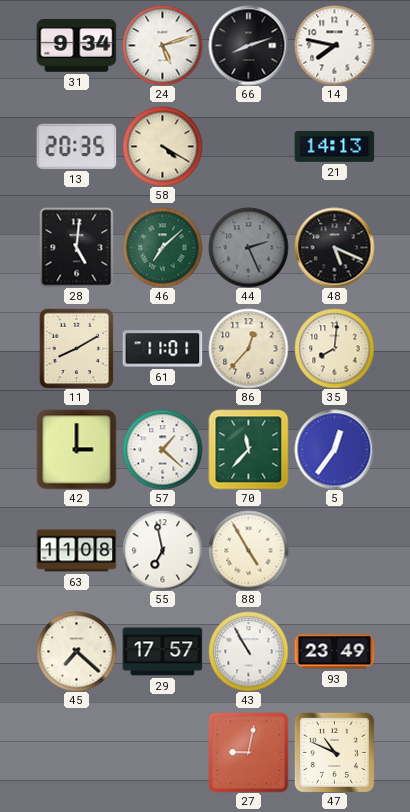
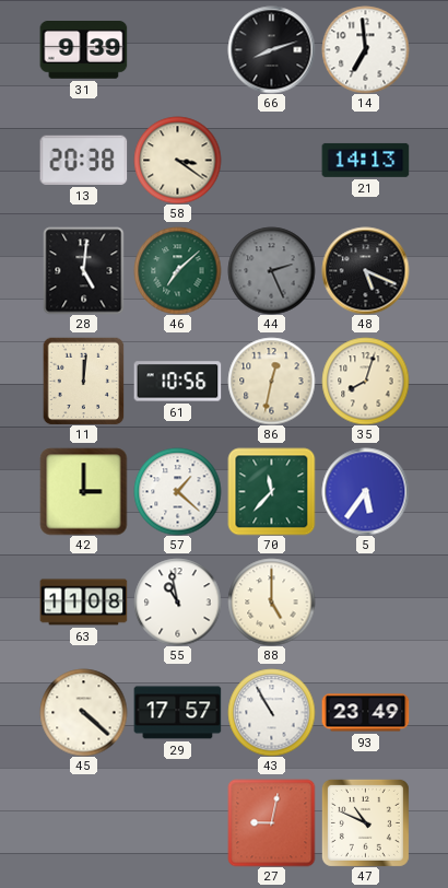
31: 9:34 -> 9:39
24: 5:12 -> none
14: 7:47 -> 6:59
13: 20:35 -> 20:38
58: 4:20 -> 3:21
11: 8:10 -> 12:01
61: 11:01 -> 10:56
86: 12:37 -> 12:32
35: 8:01 -> 8:03
5: 12:36 -> 5:36
55: 6:58 -> 10:58
88: 4:55 -> 5:00
45: 7:22 -> 4:22
